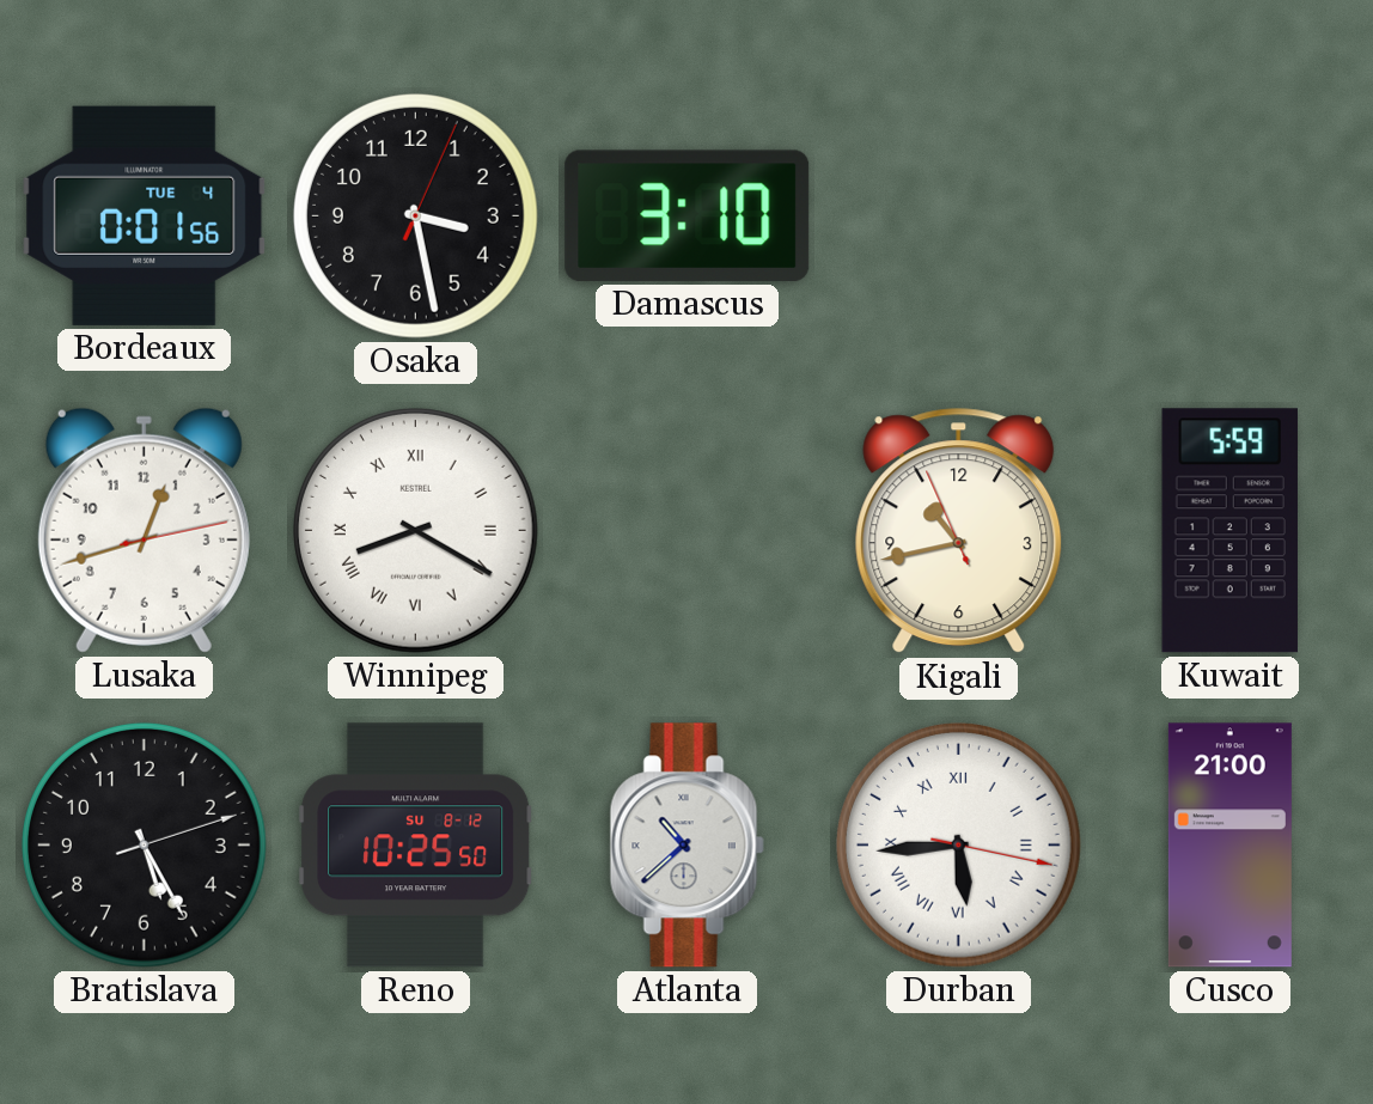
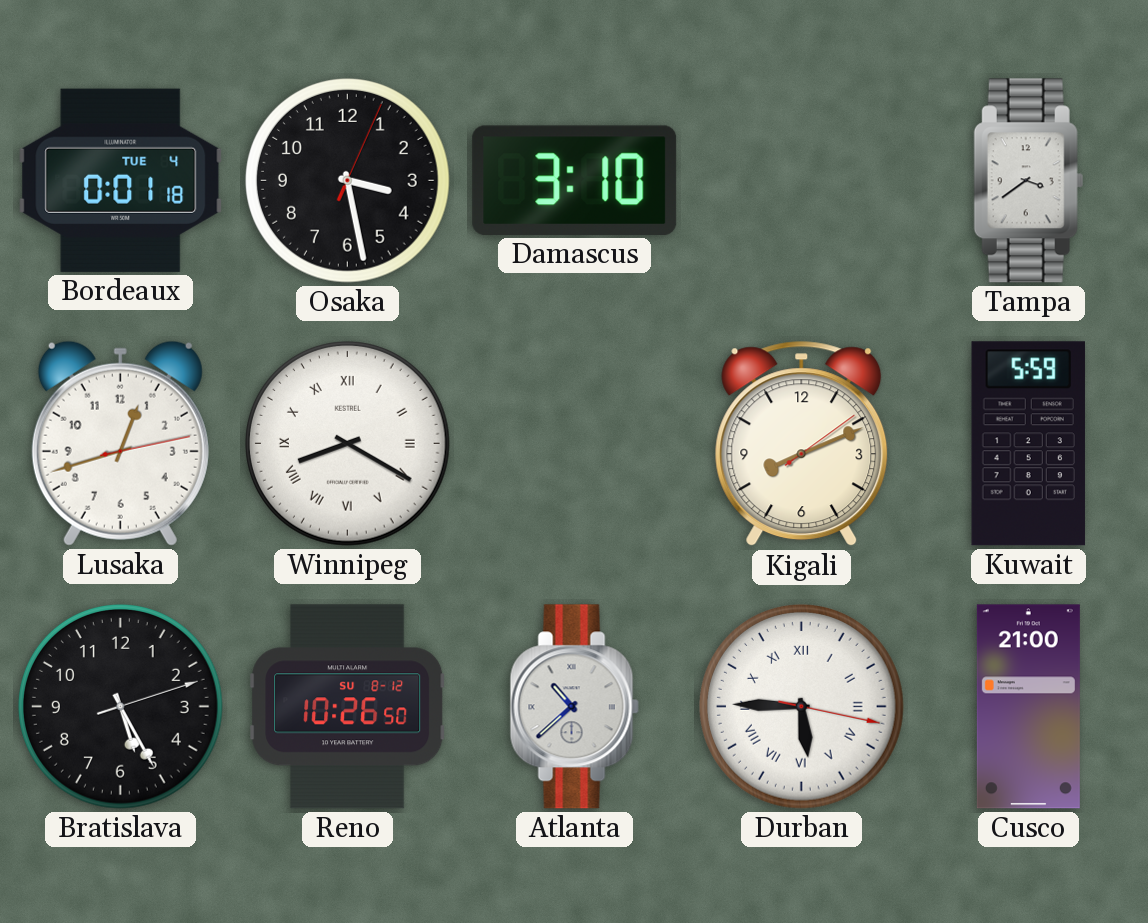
Bordeaux: 0:01:56 -> 0:01:18
Tampa: none -> 3:39
Kigali: 10:42 -> 8:11
Reno: 10:25 -> 10:26
Durban: 5:44 -> 5:45
